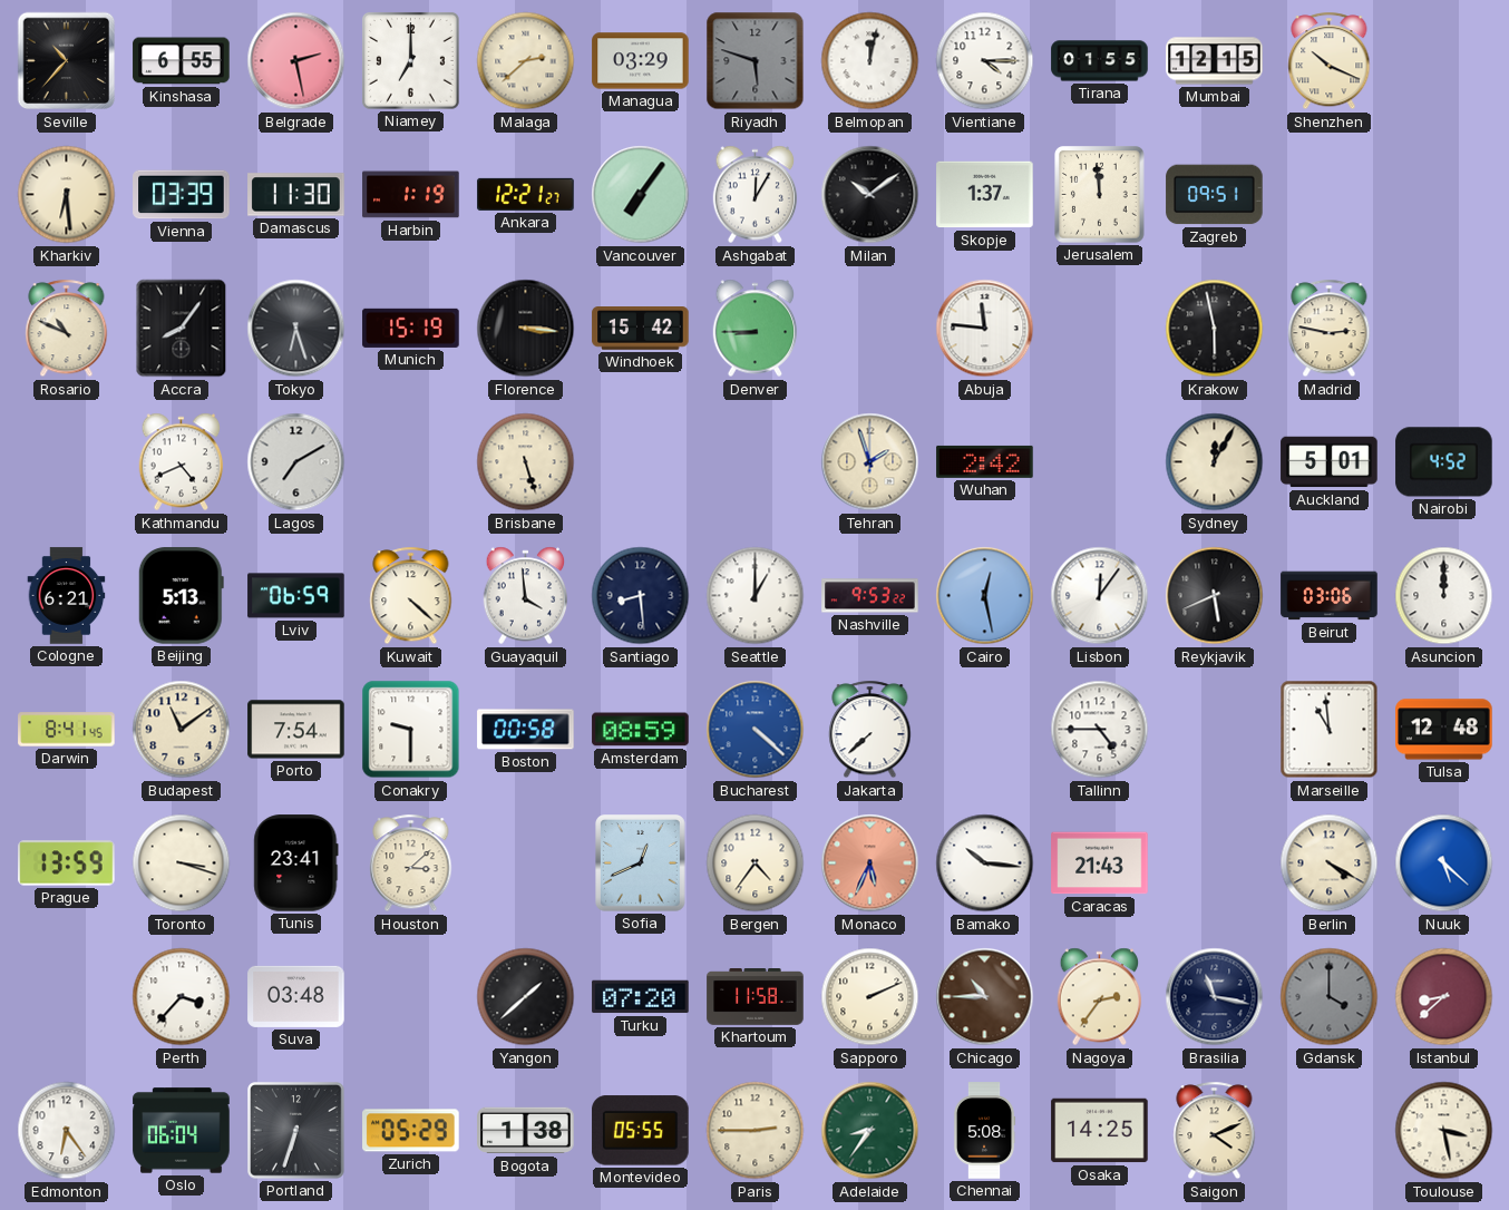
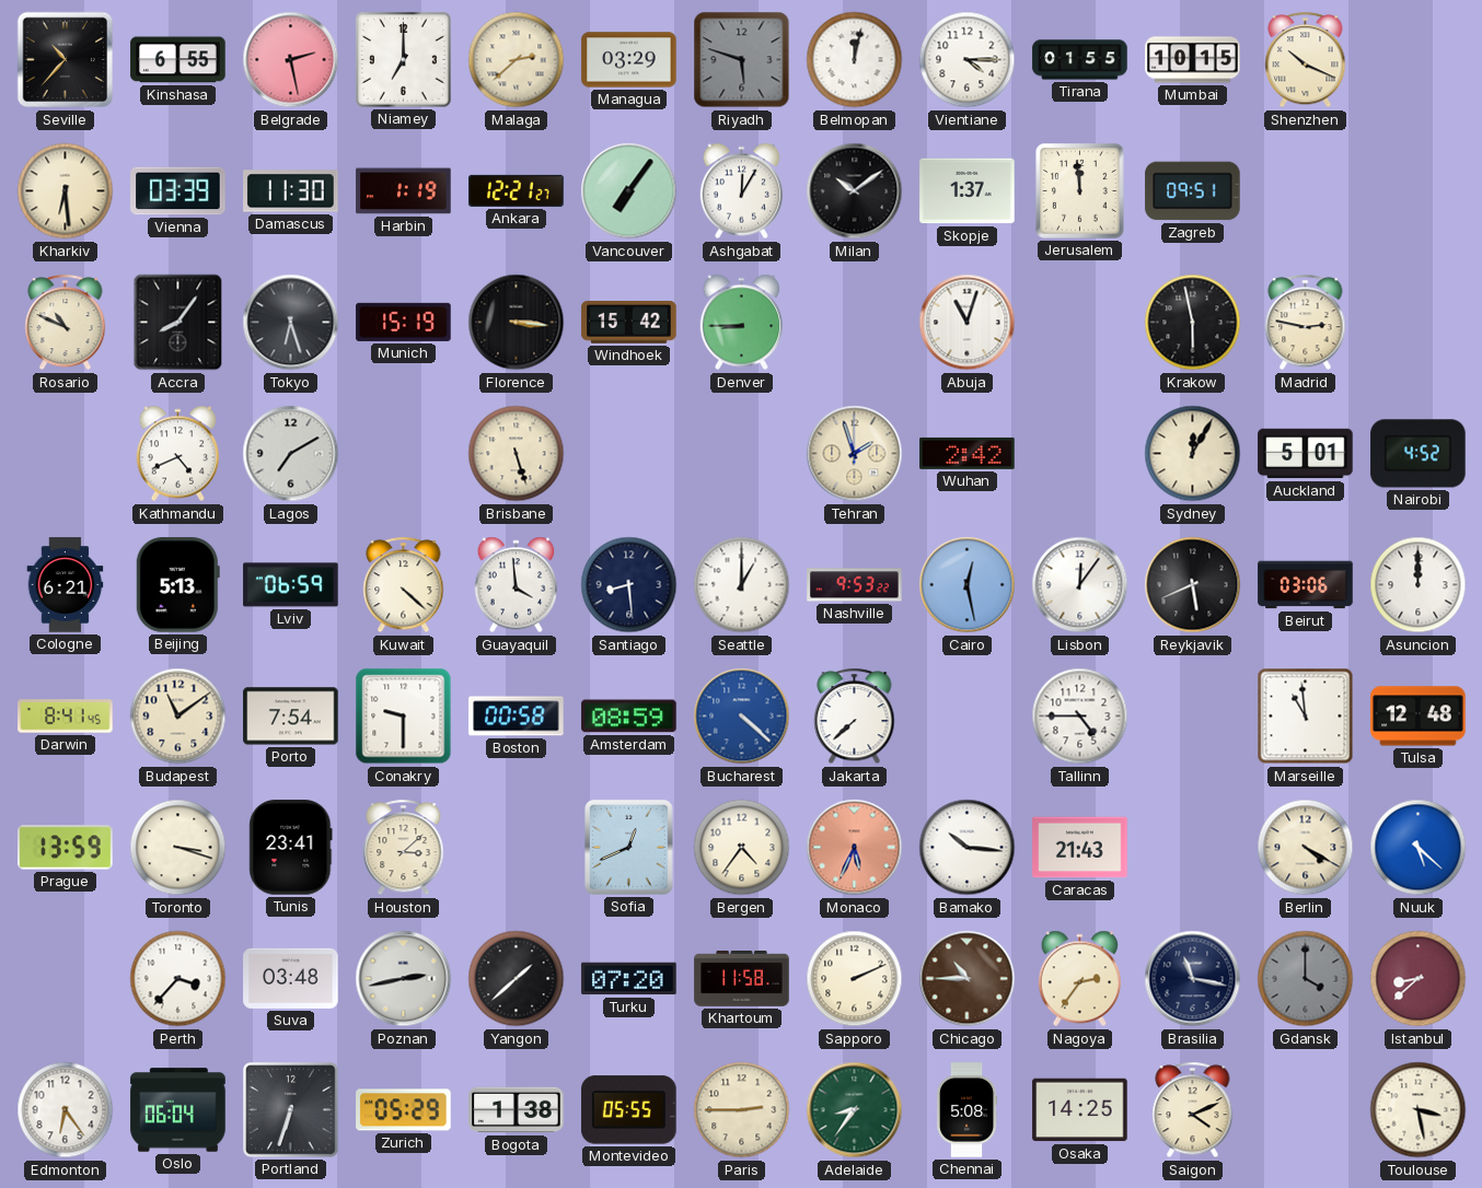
Mumbai: 12:15 -> 10:15
Abuja: 11:46 -> 11:03
Poznan: none -> 2:43
